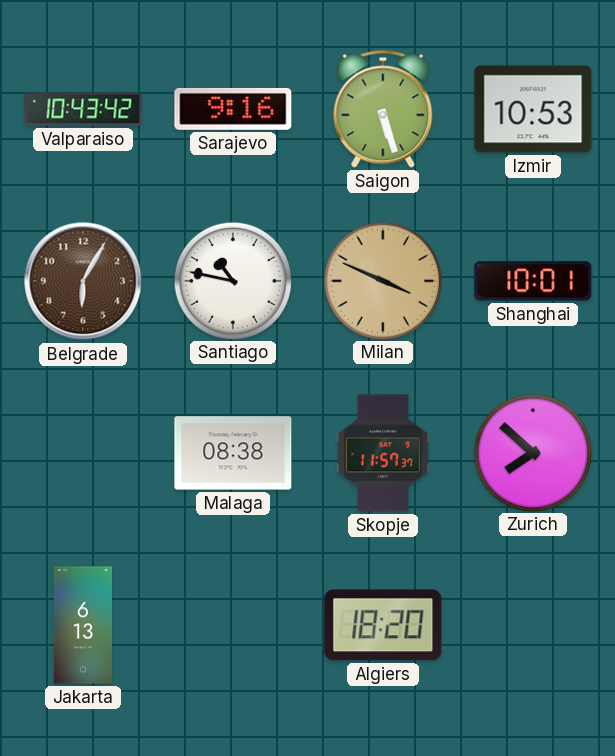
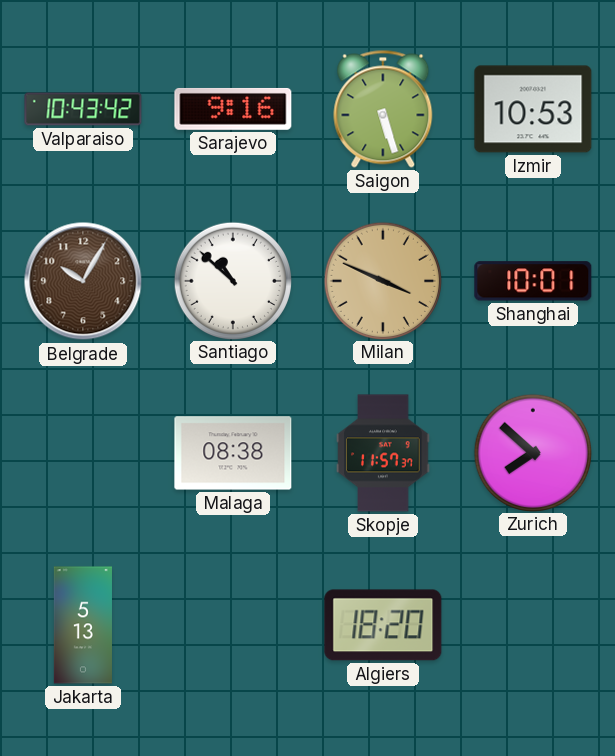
Belgrade: 6:05 -> 10:05
Santiago: 10:47 -> 10:52
Jakarta: 6:13 -> 5:13
